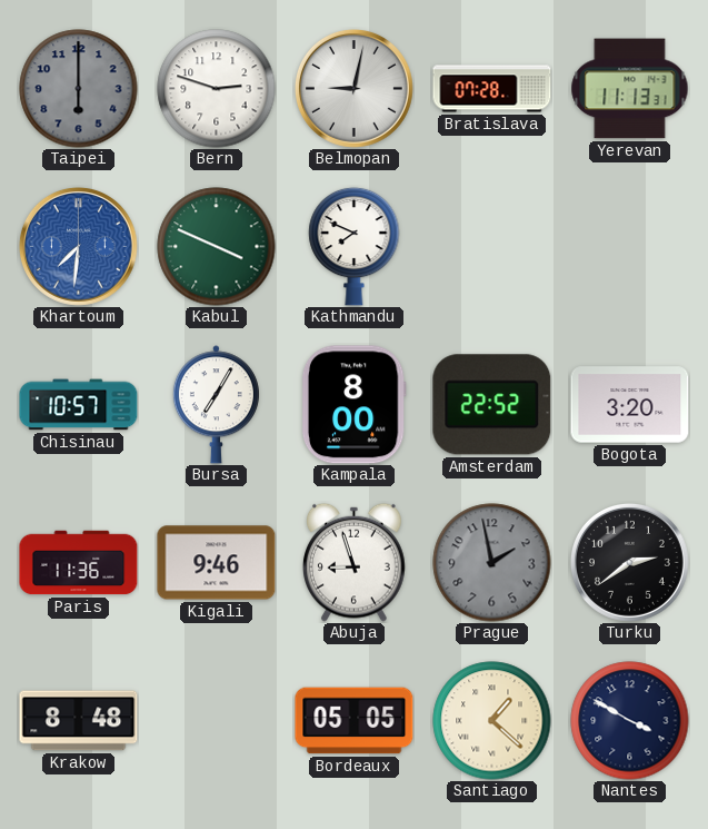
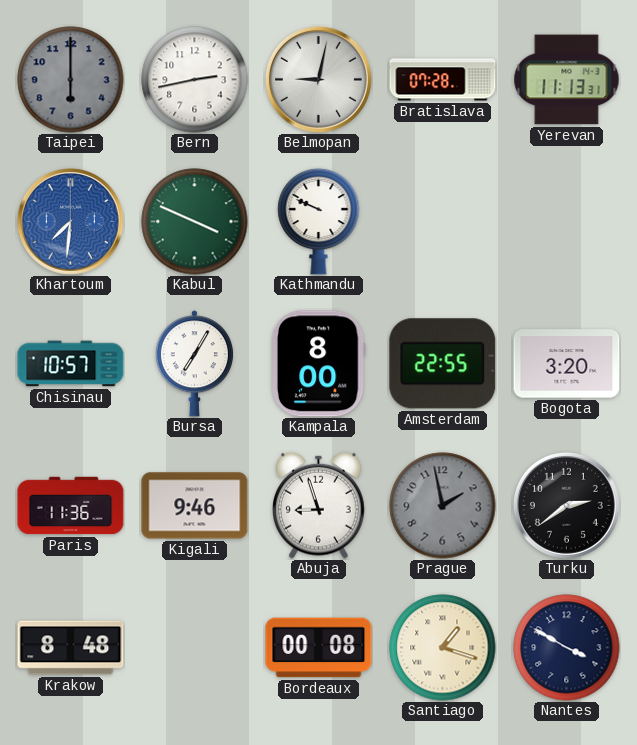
Bern: 2:48 -> 2:43
Kathmandu: 7:49 -> 9:49
Amsterdam: 22:52 -> 22:55
Bordeaux: 05:05 -> 00:08
Santiago: 1:22 -> 1:18
